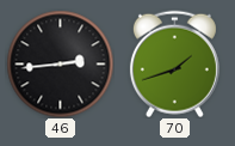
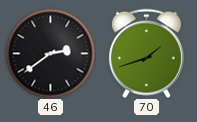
46: 2:44 -> 2:39
